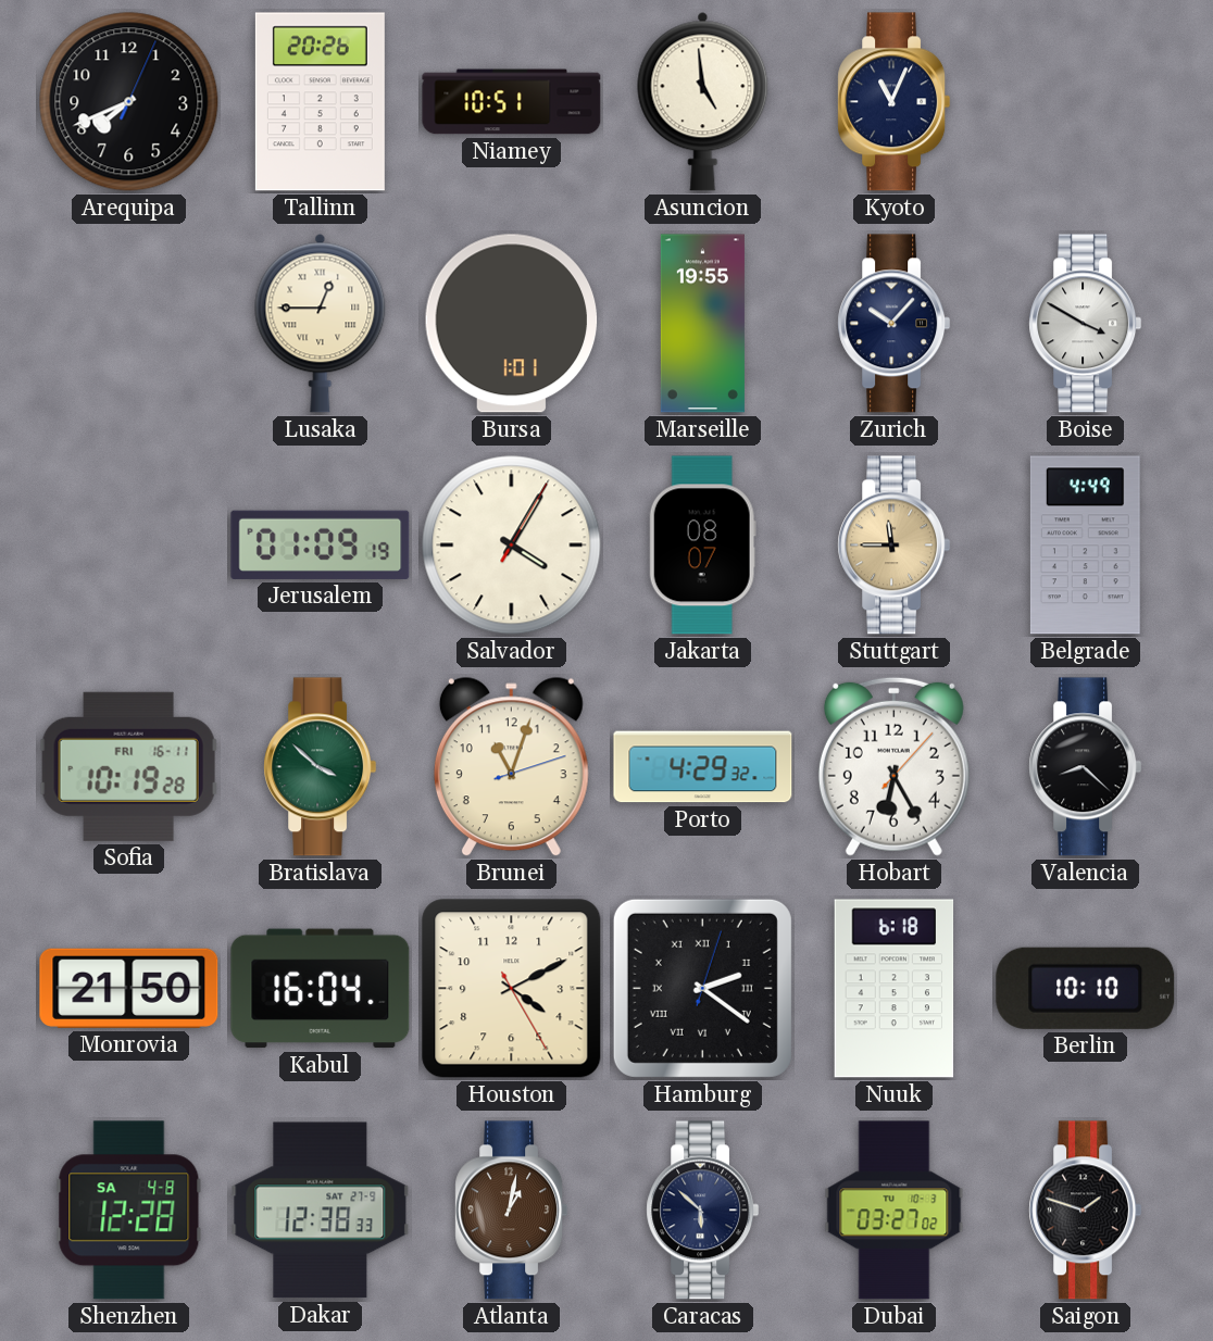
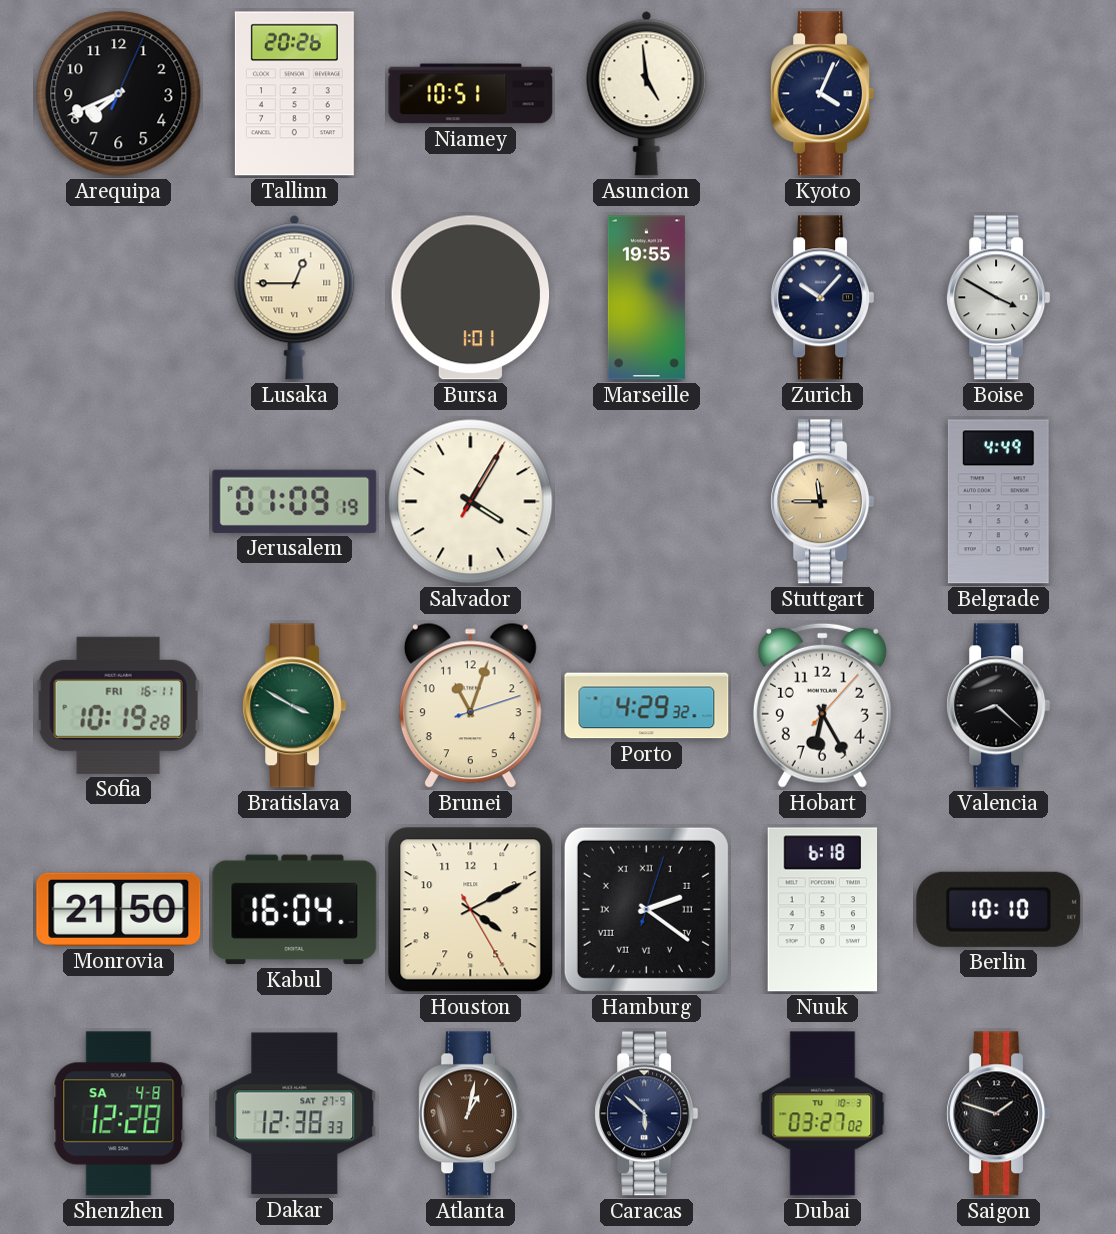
Kyoto: 11:04 -> 4:04
Jakarta: 08:07 -> none
Bratislava: 3:52 -> 3:50
